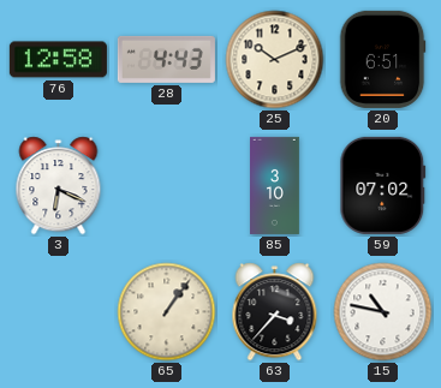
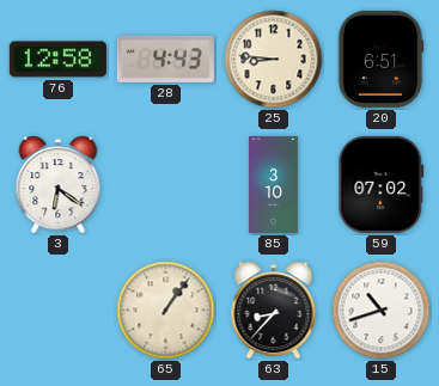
25: 10:11 -> 8:46
3: 6:19 -> 6:21
63: 3:37 -> 8:37
15: 10:47 -> 10:42
